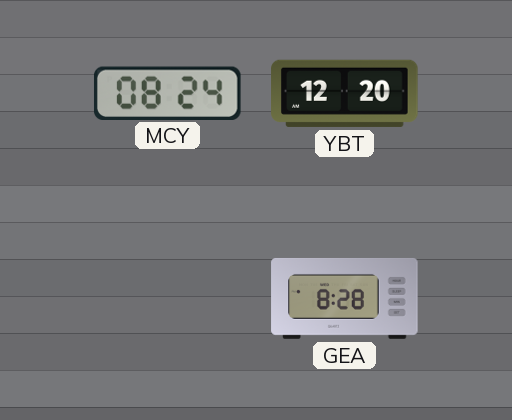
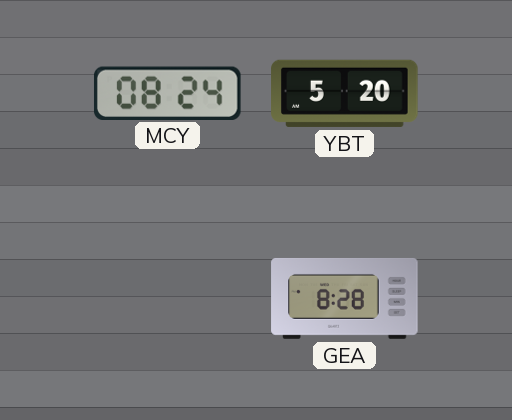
YBT: 12:20 -> 5:20
